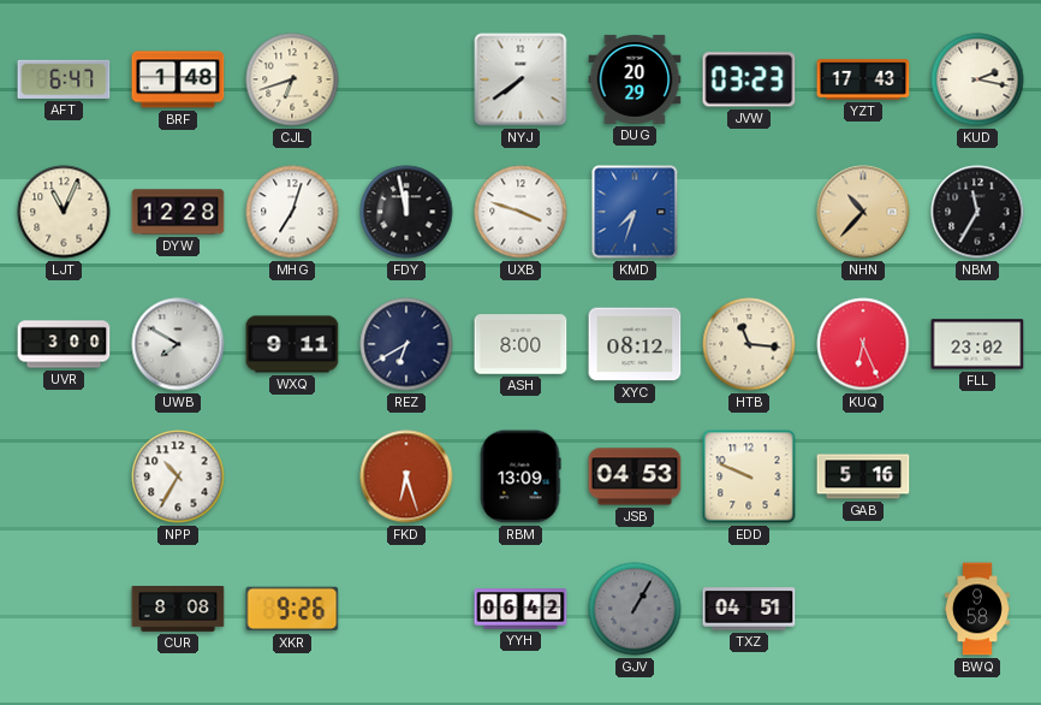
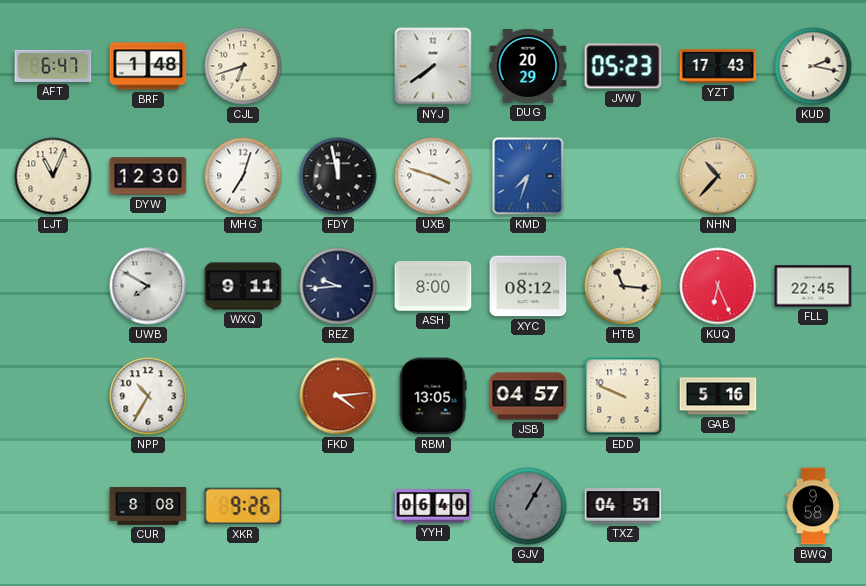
JVW: 03:23 -> 05:23
DYW: 12:28 -> 12:30
NBM: 11:35 -> none
UVR: 3:00 -> none
REZ: 6:40 -> 9:44
FLL: 23:02 -> 22:45
FKD: 6:27 -> 4:14
RBM: 13:09 -> 13:05
JSB: 04:53 -> 04:57
YYH: 06:42 -> 06:40
